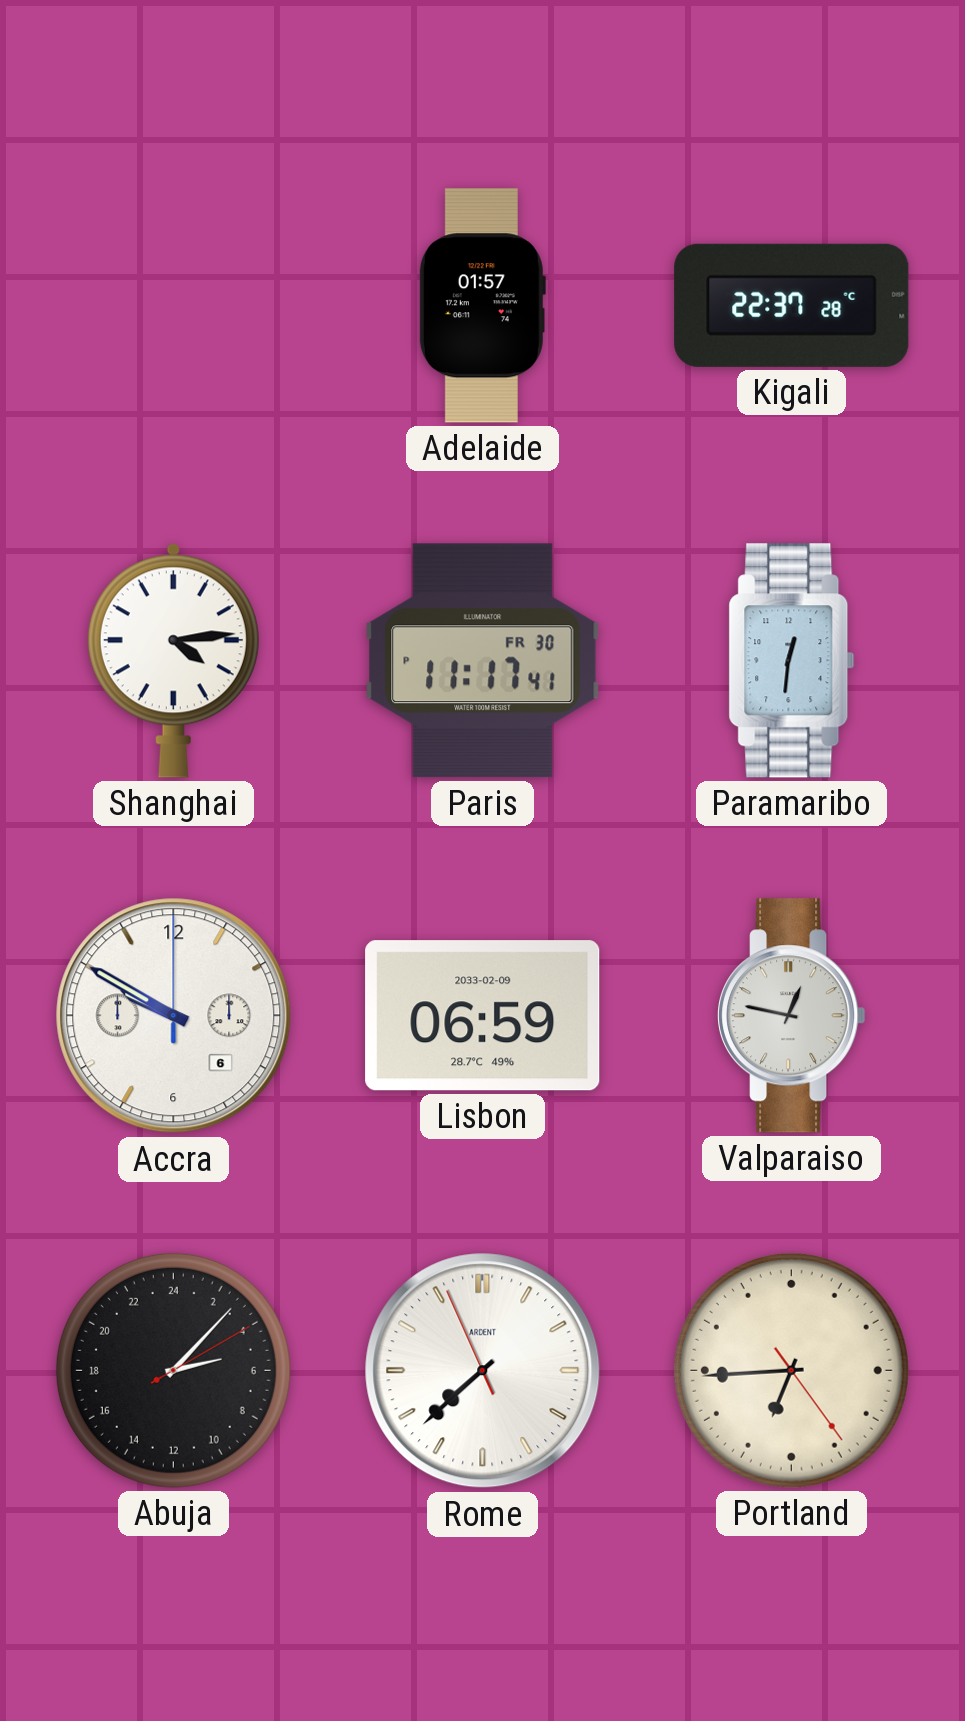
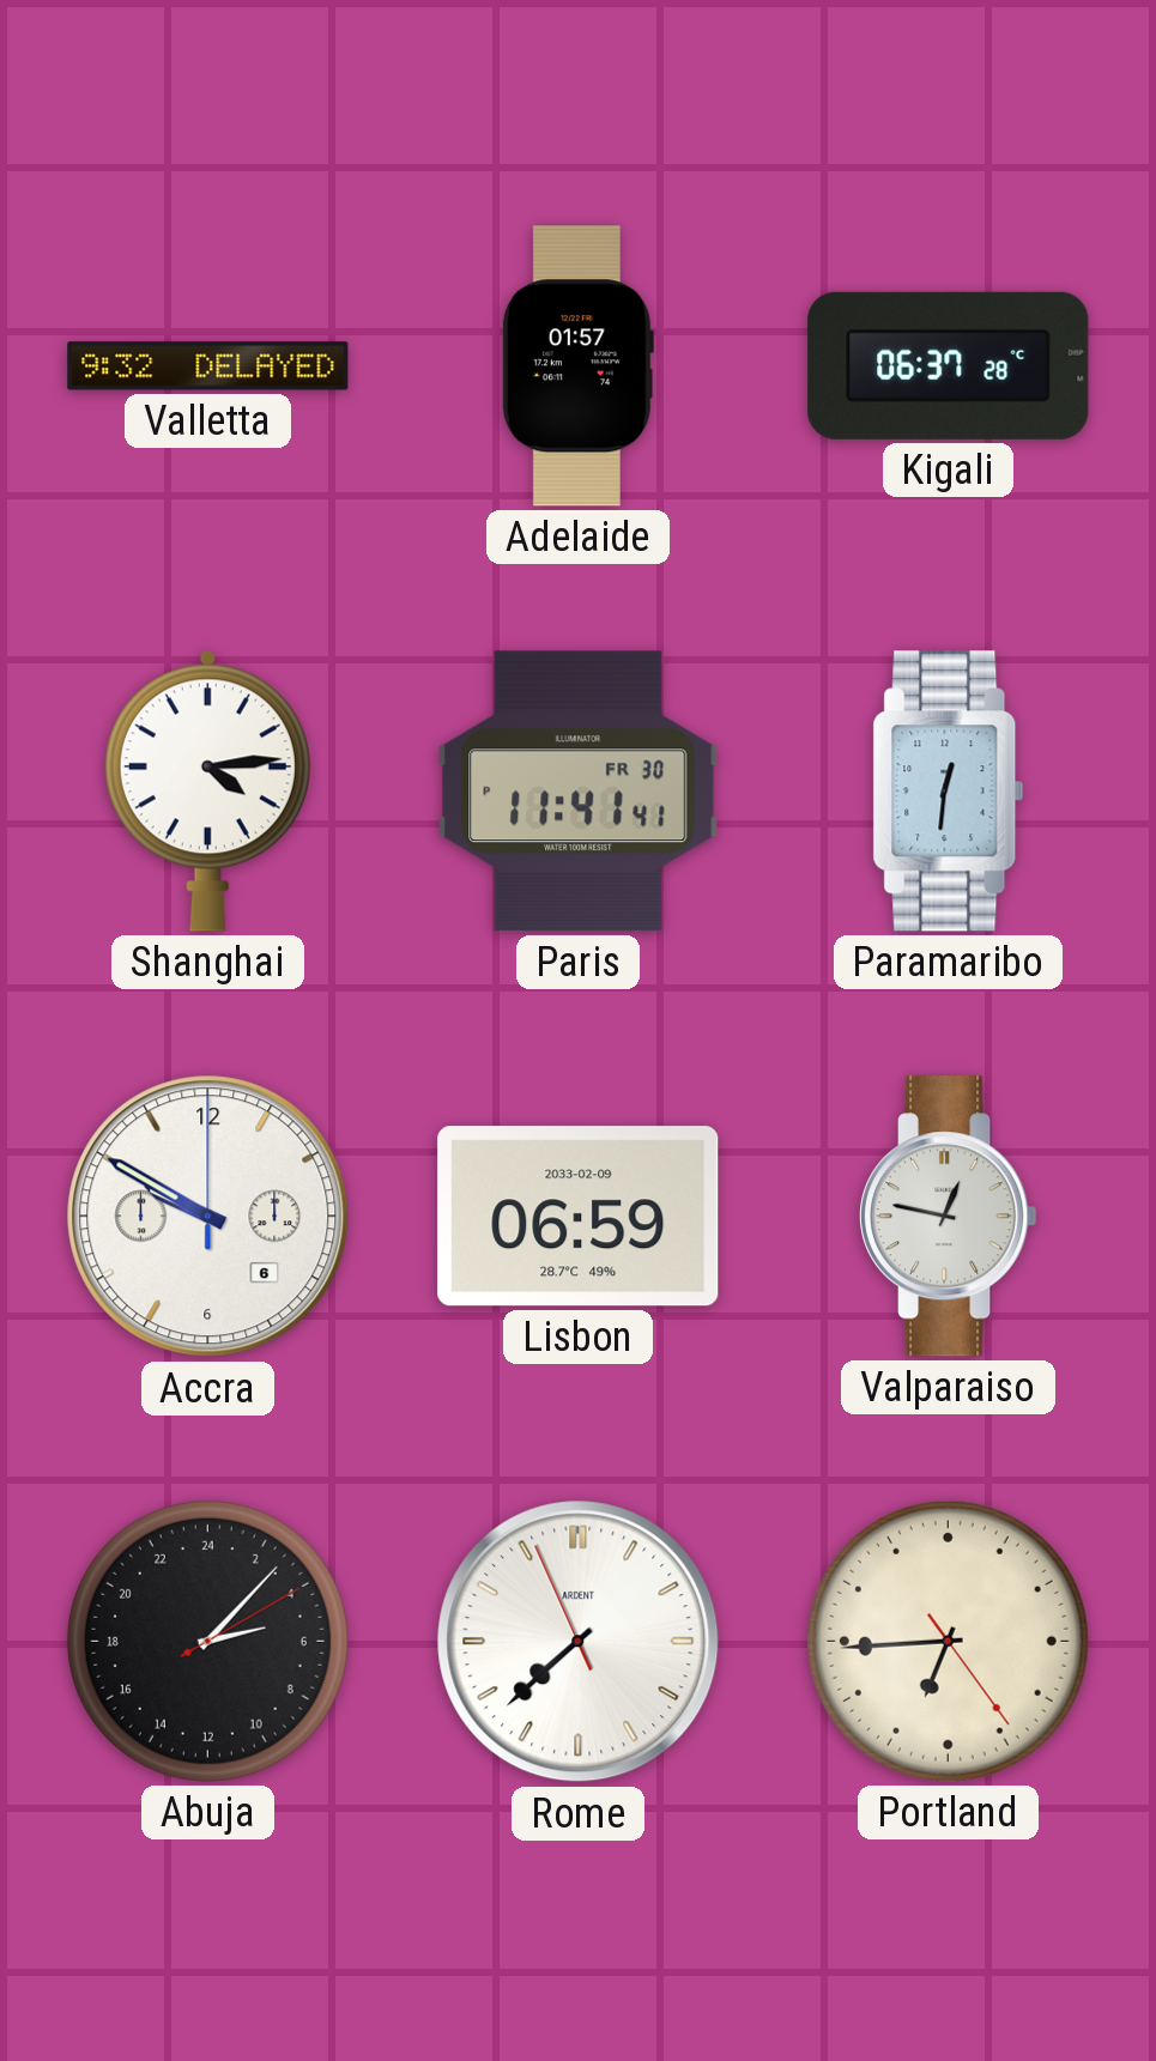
Valletta: none -> 9:32
Kigali: 22:37 -> 06:37
Paris: 11:17 -> 11:41
